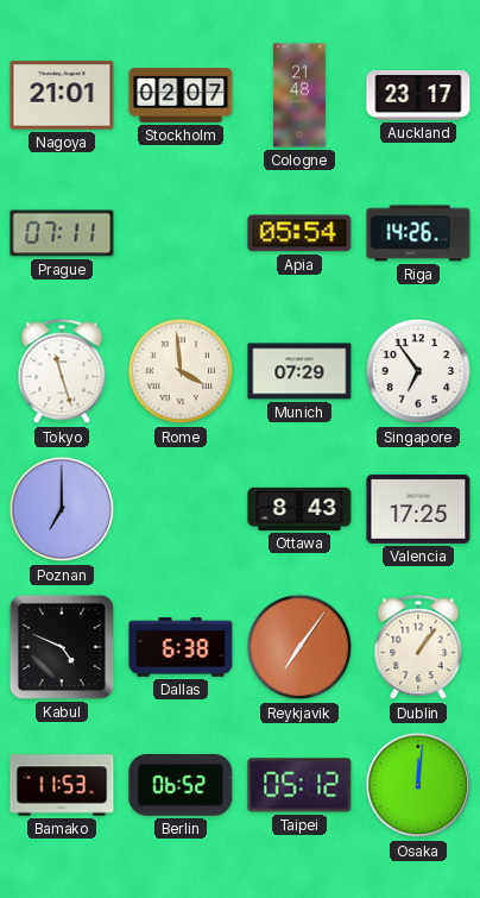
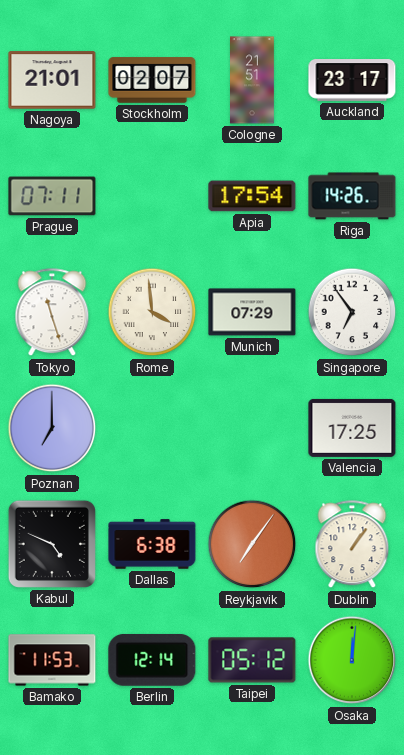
Cologne: 21:48 -> 21:51
Apia: 05:54 -> 17:54
Ottawa: 8:43 -> none
Berlin: 06:52 -> 12:14
